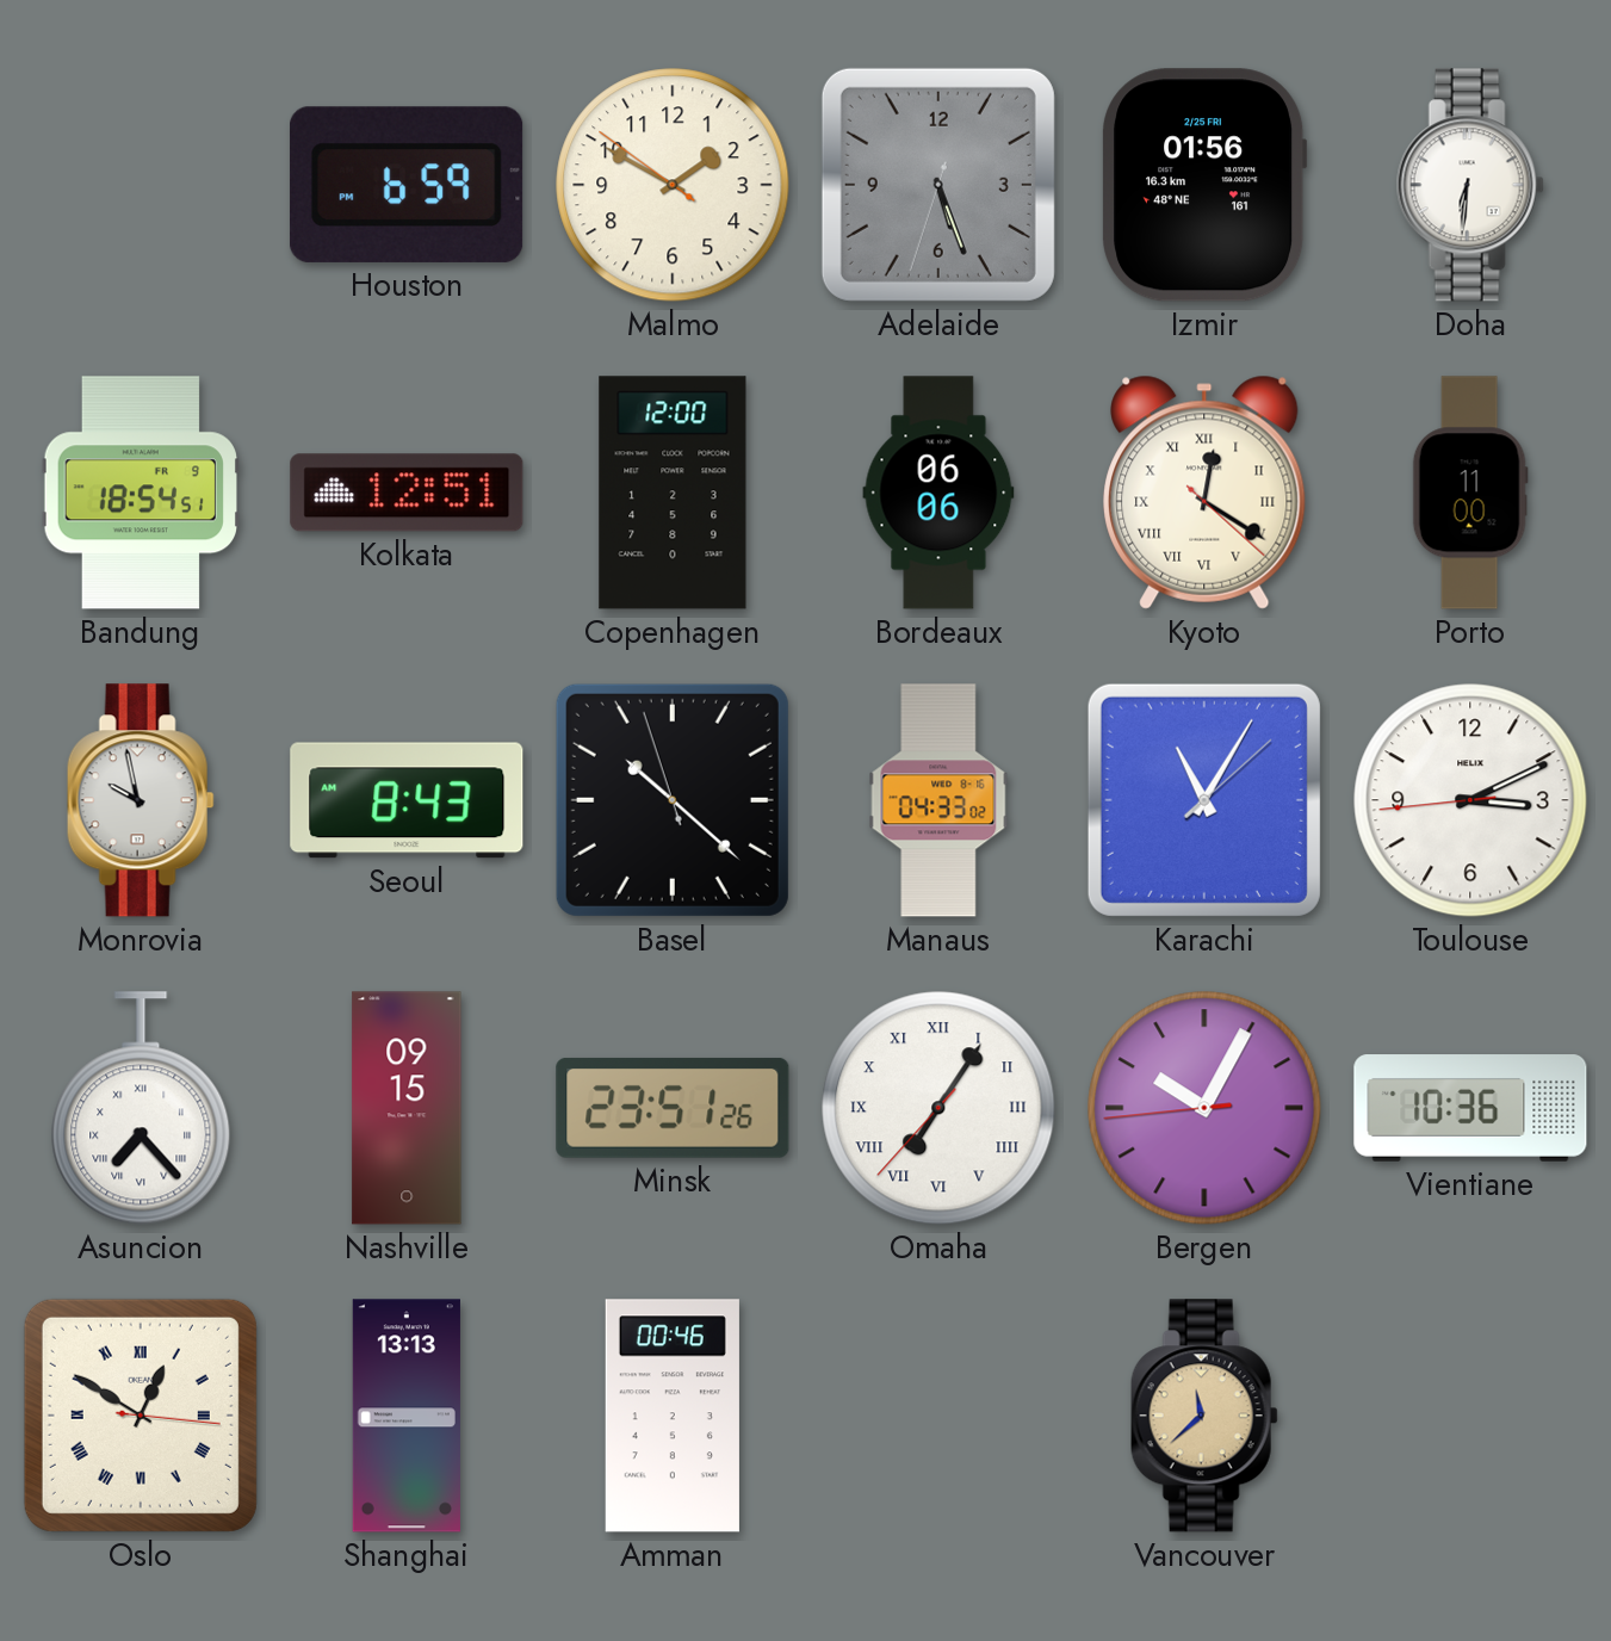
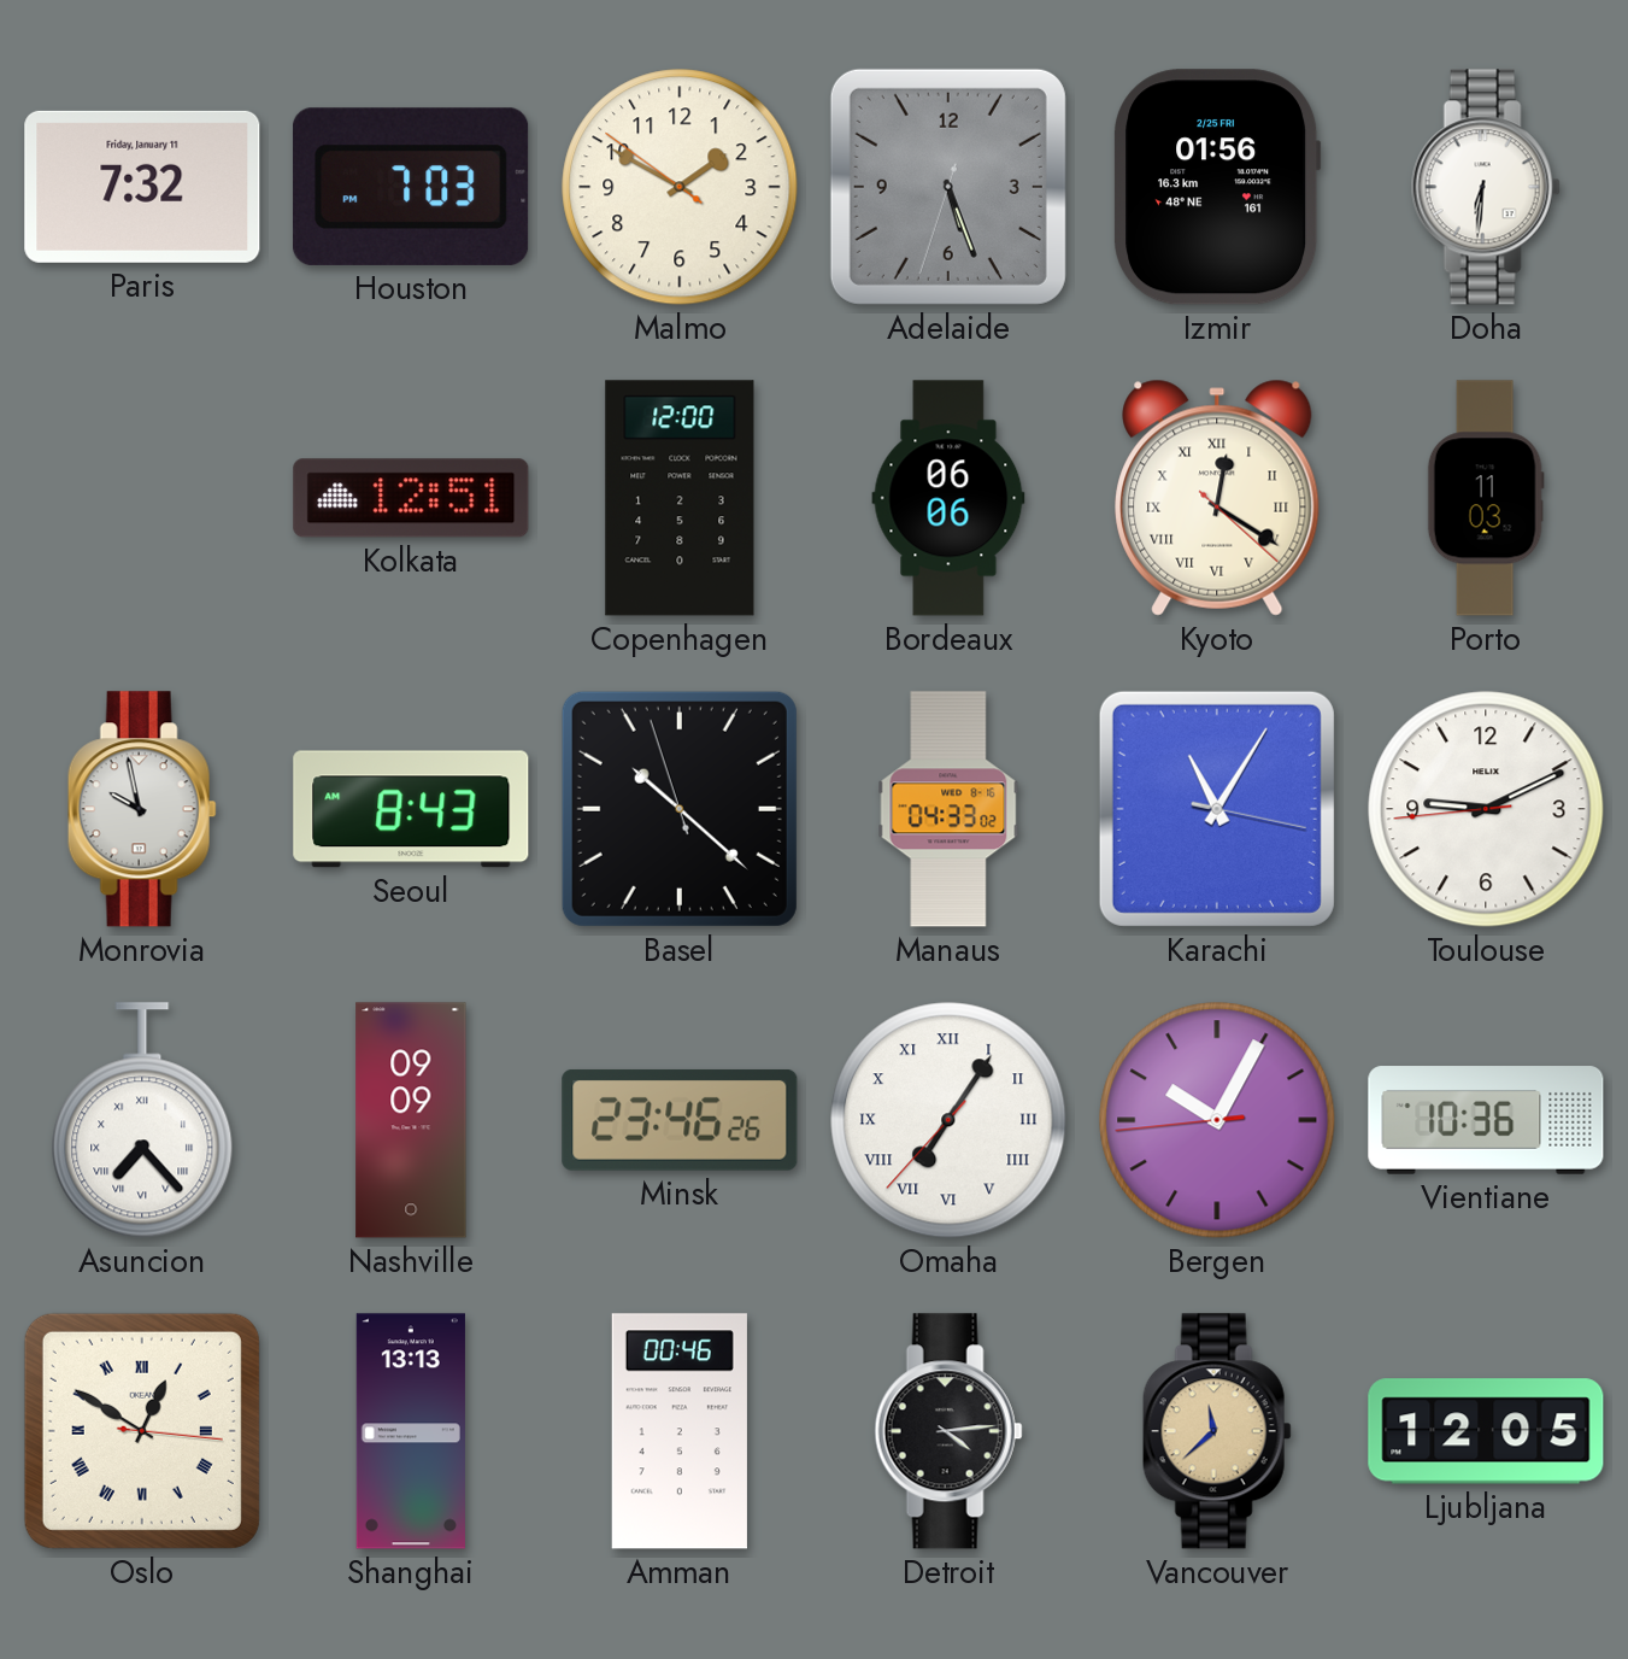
Paris: none -> 7:32
Houston: 6:59 -> 7:03
Bandung: 18:54 -> none
Porto: 11:00 -> 11:03
Karachi: 11:05:08 -> 11:05:17
Toulouse: 3:10 -> 9:10
Nashville: 09:15 -> 09:09
Minsk: 23:51 -> 23:46
Detroit: none -> 4:14
Ljubljana: none -> 12:05
